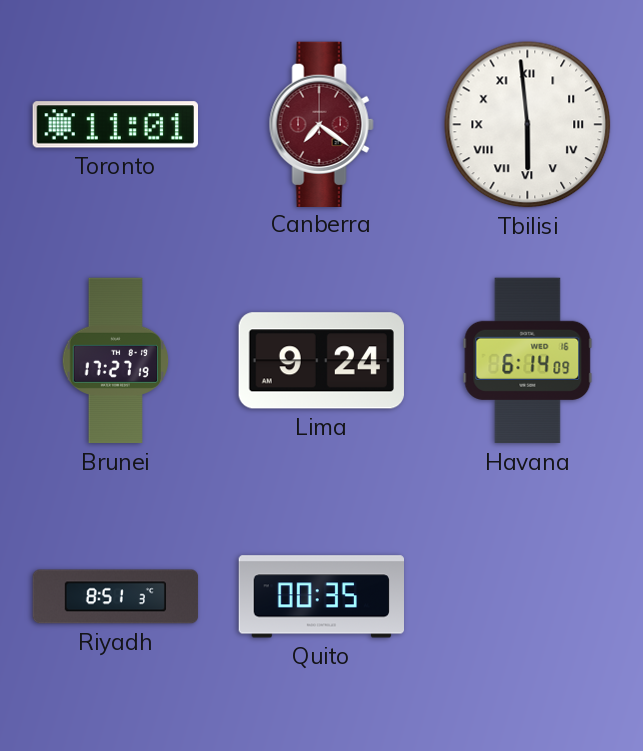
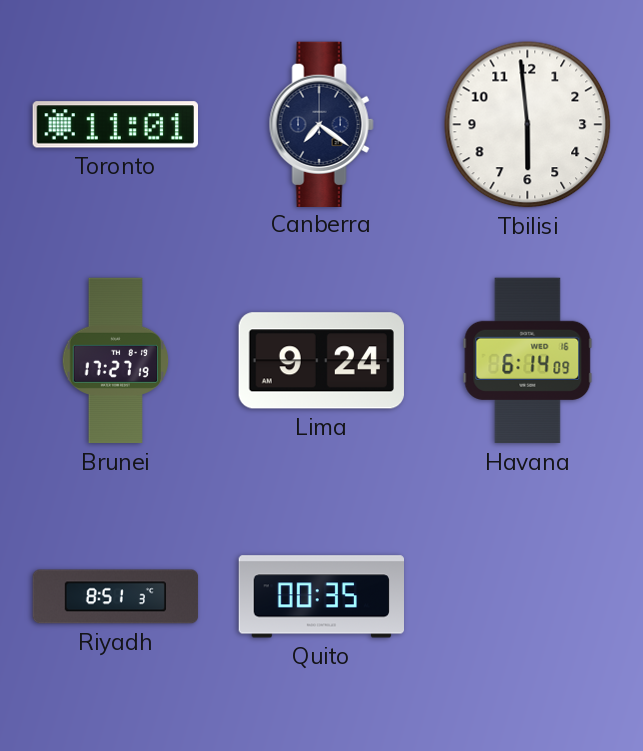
Canberra dial: burgundy -> navy
Tbilisi numerals: Roman -> Arabic
